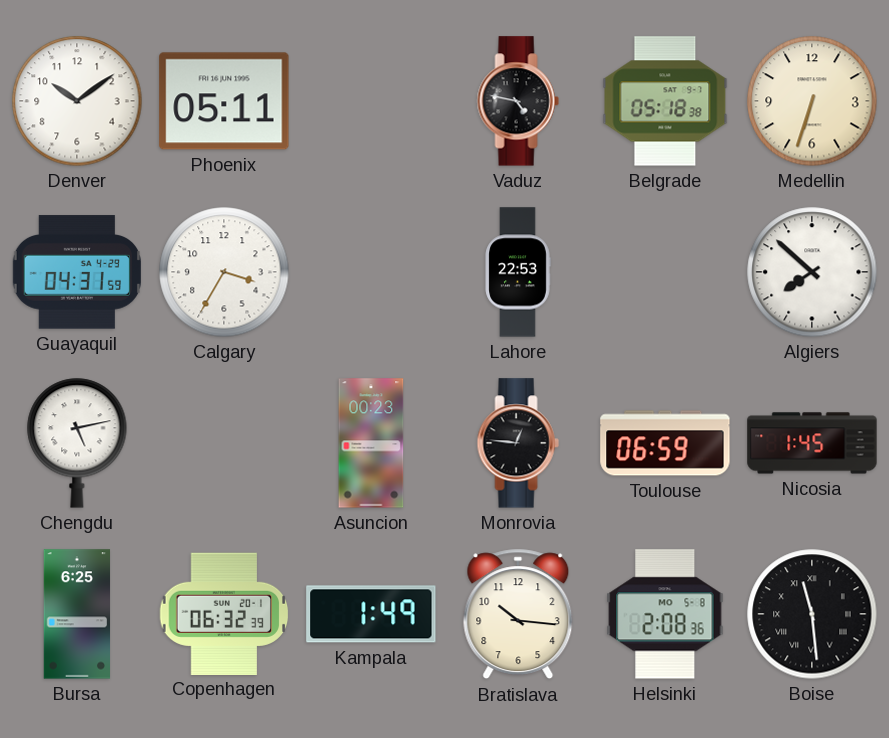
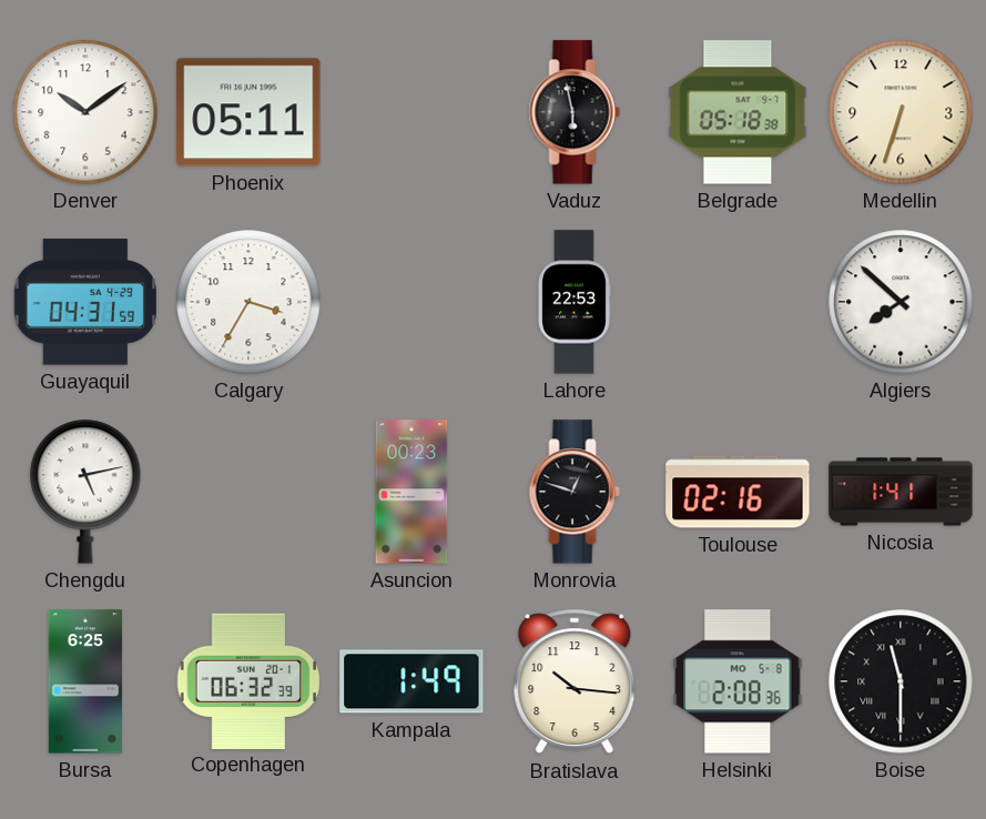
Vaduz: 4:47 -> 5:58
Monrovia: 12:46 -> 12:48
Toulouse: 06:59 -> 02:16
Nicosia: 1:45 -> 1:41
Boise: 11:29 -> 11:30
